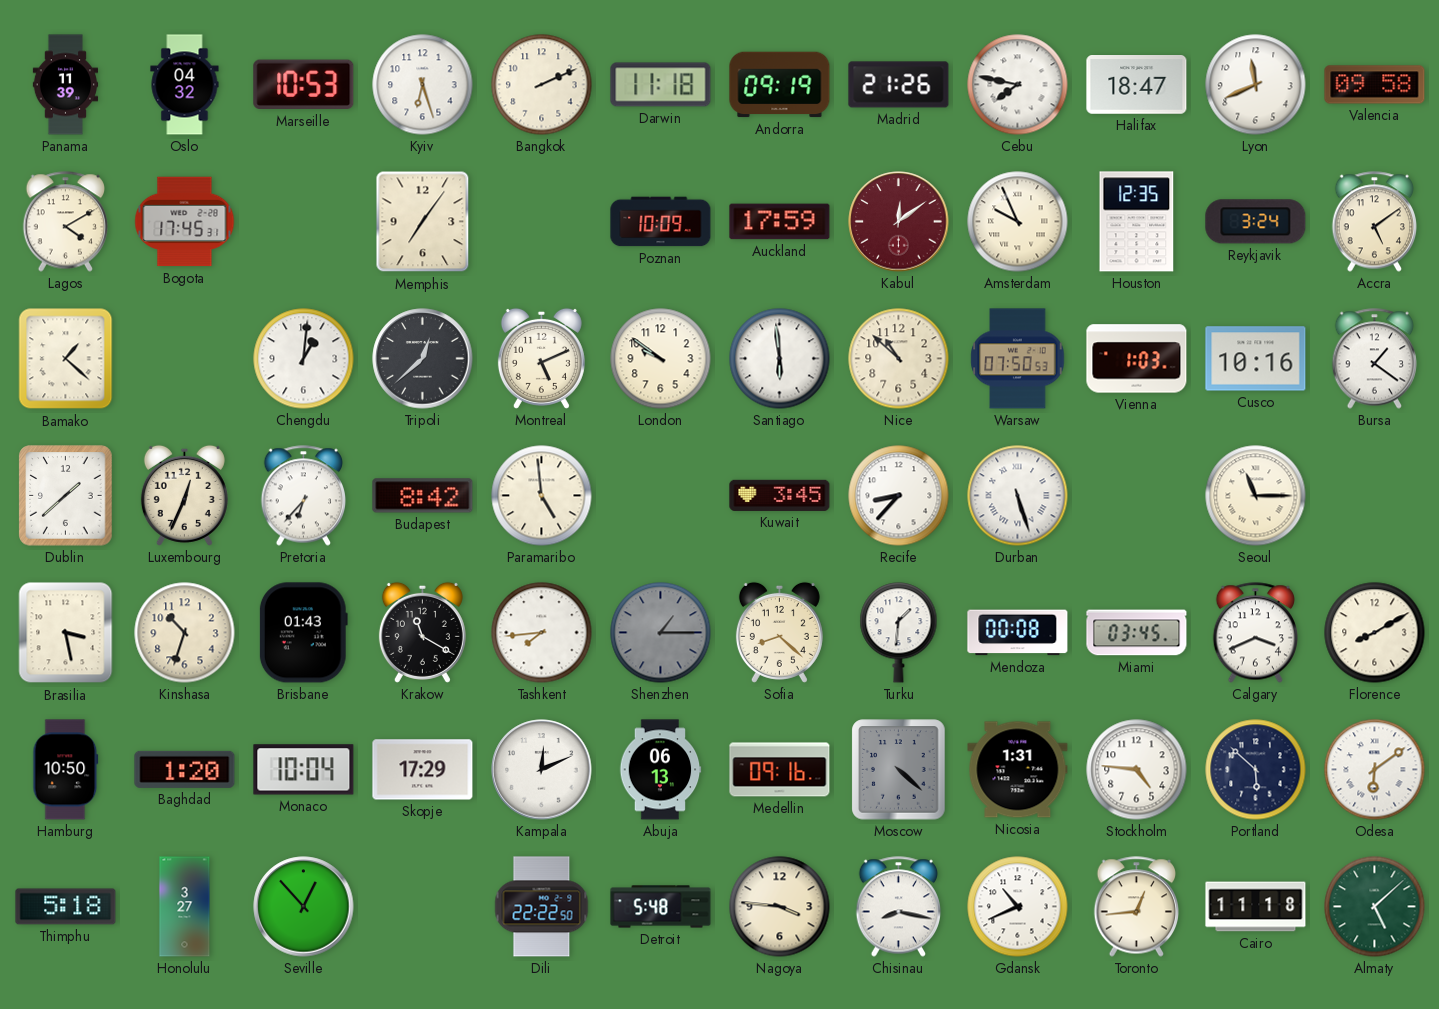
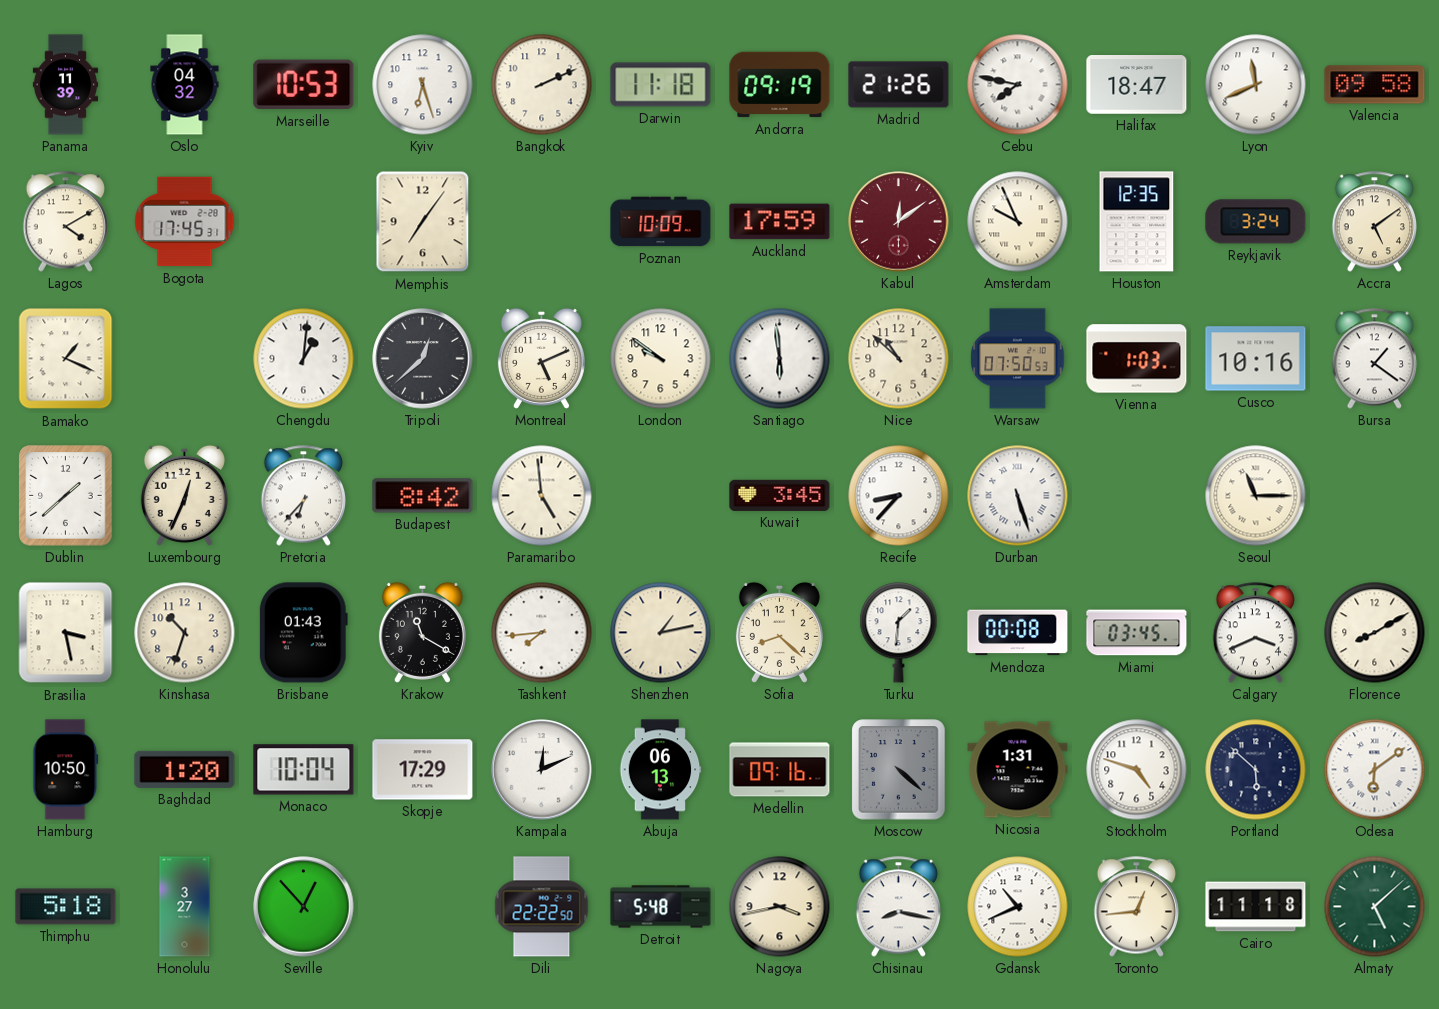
Bamako: 1:22 -> 1:19
Shenzhen: 1:15 -> 1:13
Shenzhen dial: grey -> cream
Stockholm: 4:46 -> 4:48
Nagoya: 3:46 -> 3:43
